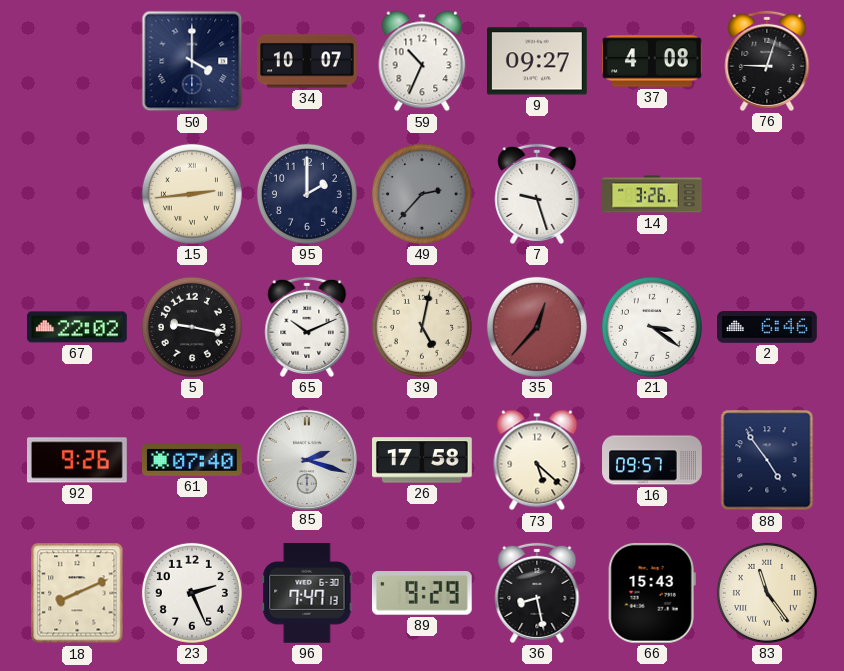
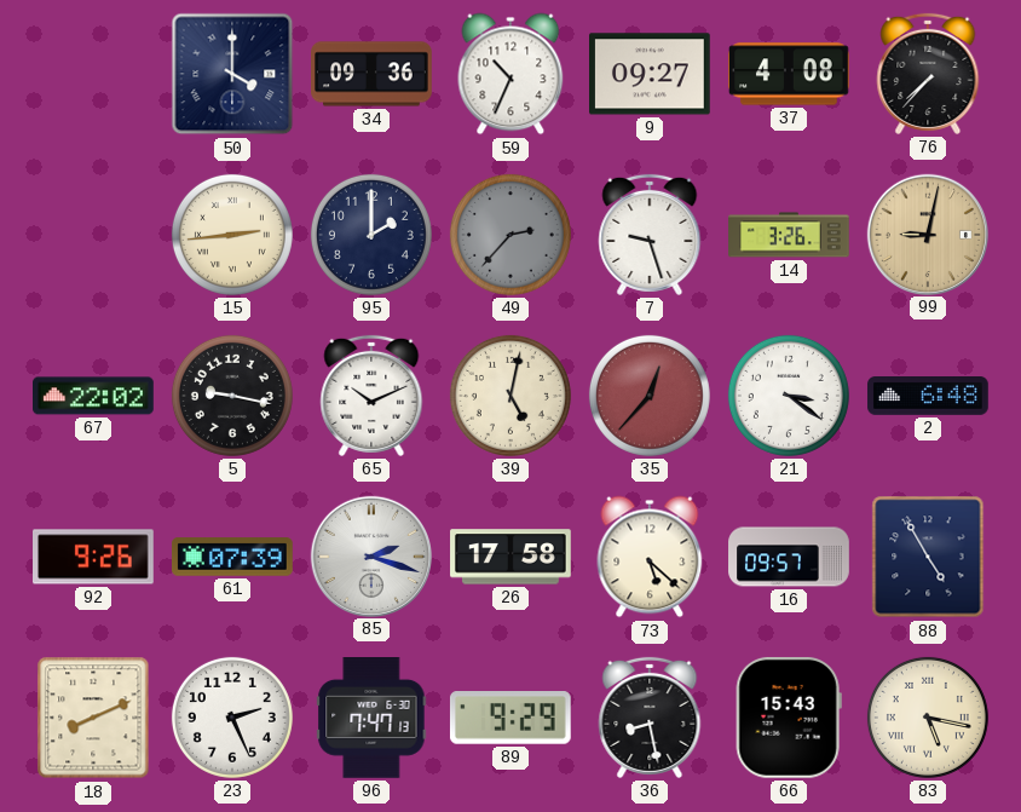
34: 10:07 -> 09:36
76: 9:03 -> 7:37
99: none -> 9:02
2: 6:46 -> 6:48
61: 07:40 -> 07:39
88: 4:54 -> 4:55
83: 11:24 -> 5:17
